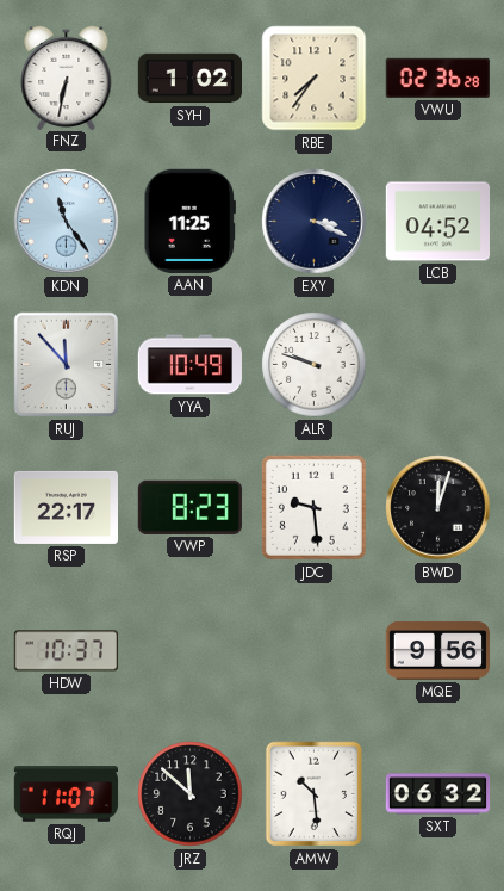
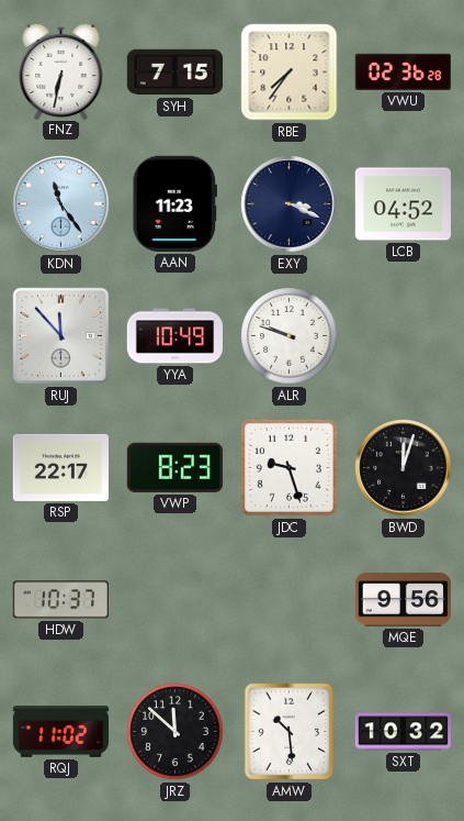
SYH: 1:02 -> 7:15
AAN: 11:25 -> 11:23
JDC: 9:29 -> 9:27
RQJ: 11:07 -> 11:02
SXT: 06:32 -> 10:32
